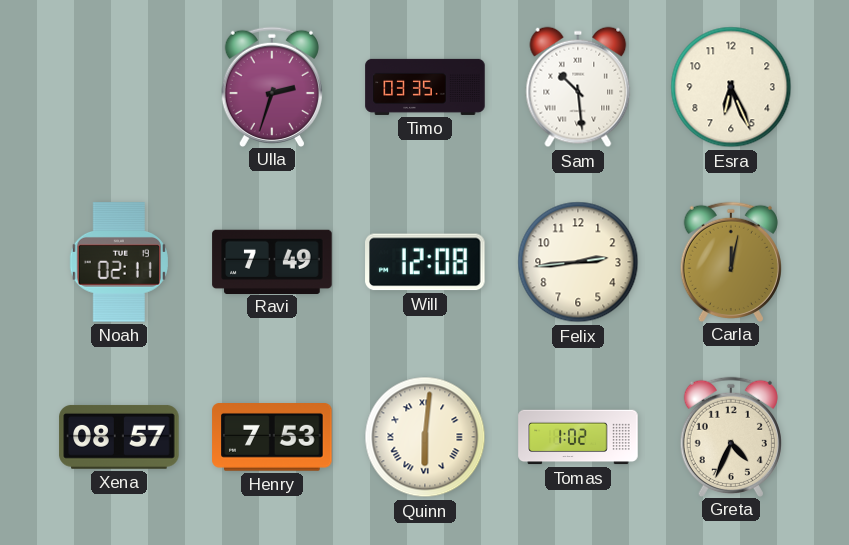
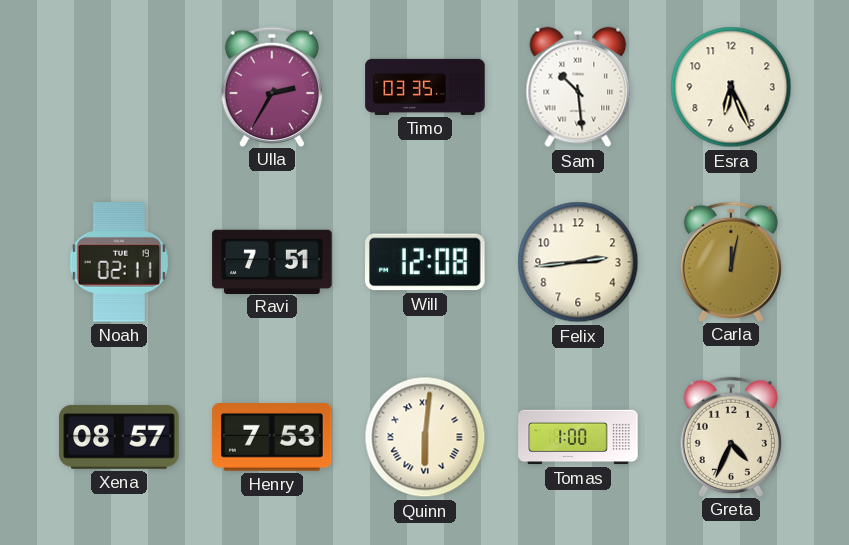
Ulla: 2:33 -> 2:35
Ravi: 7:49 -> 7:51
Tomas: 1:02 -> 1:00
